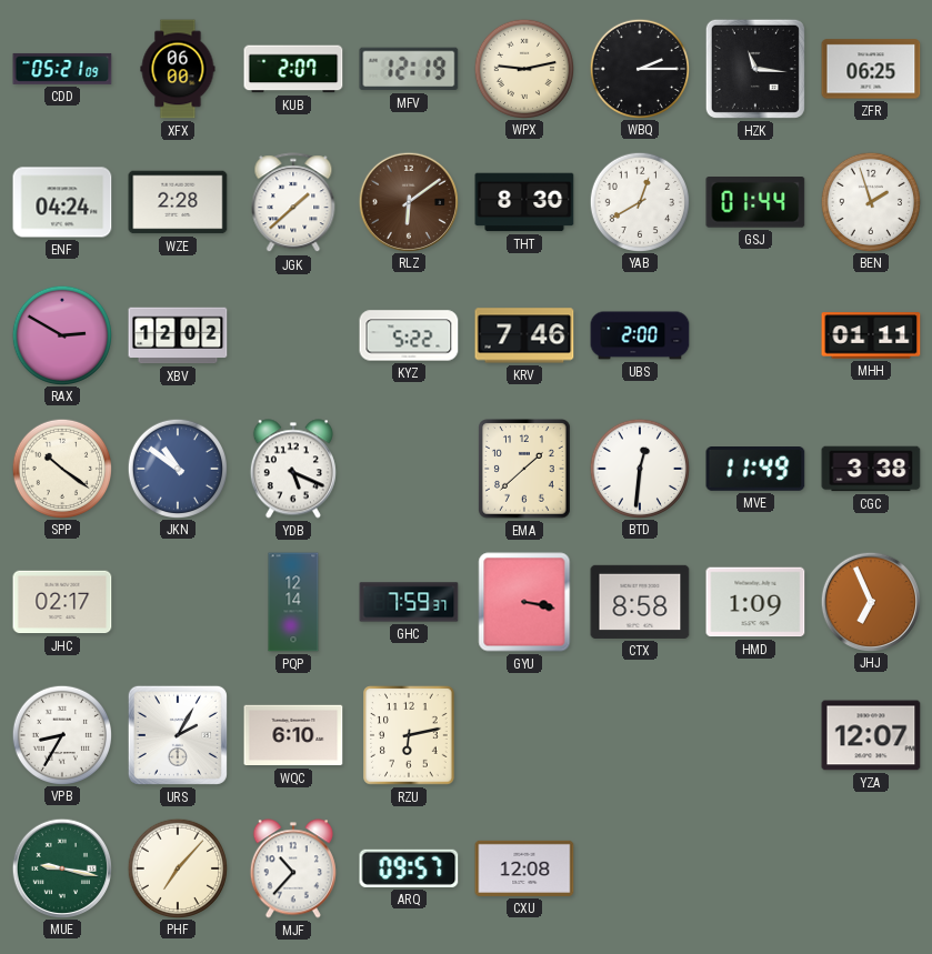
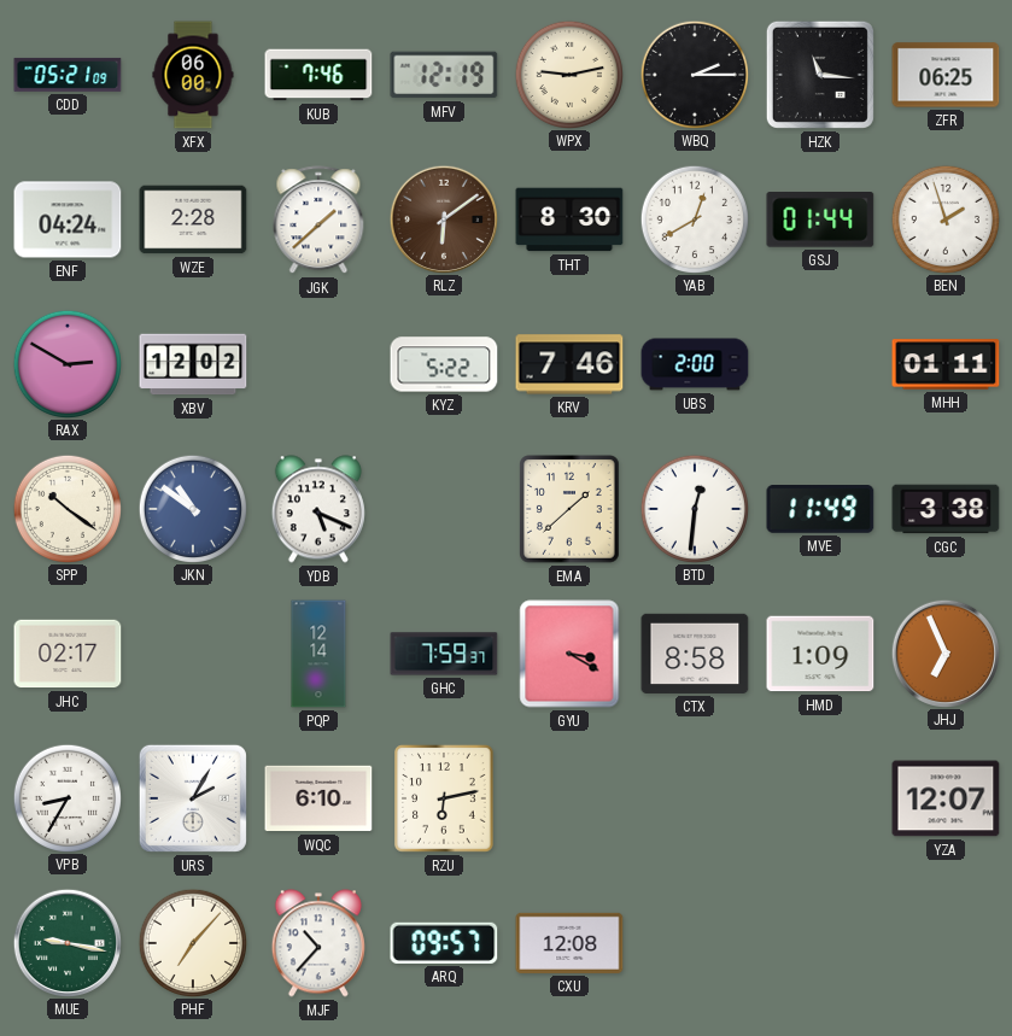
KUB: 2:07 -> 7:46
GYU: 3:17 -> 3:20
